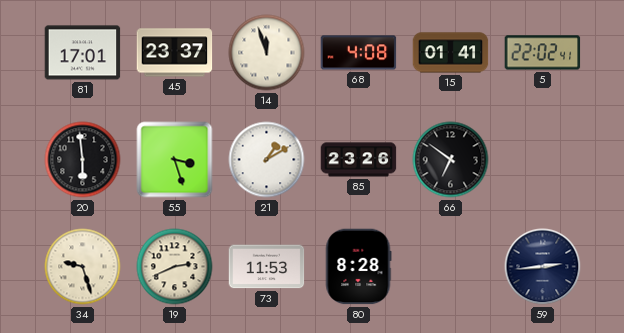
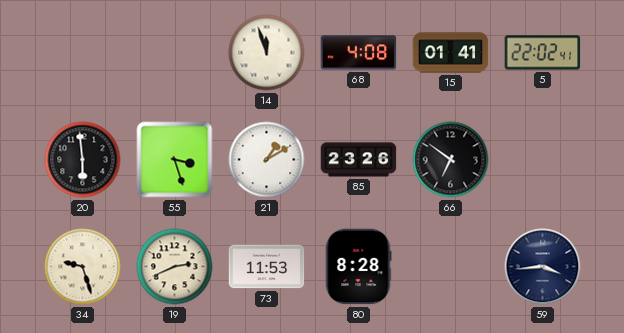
81: 17:01 -> none
45: 23:37 -> none
59: 2:44 -> 3:44
